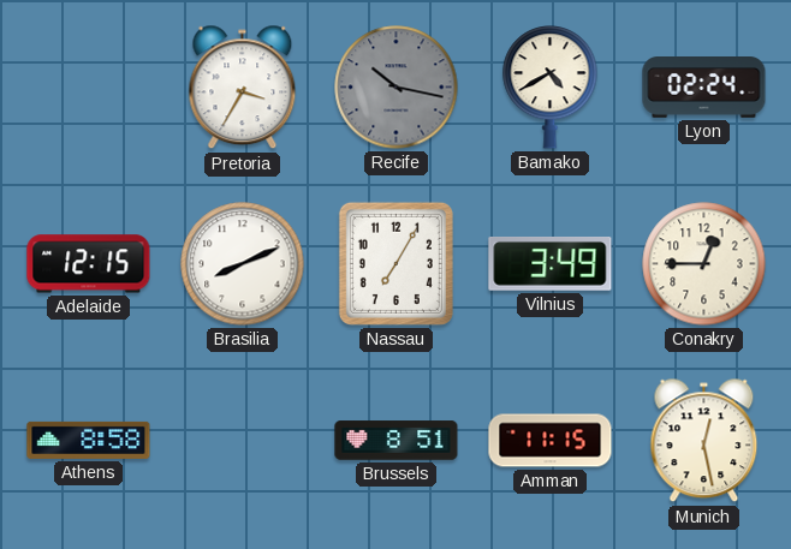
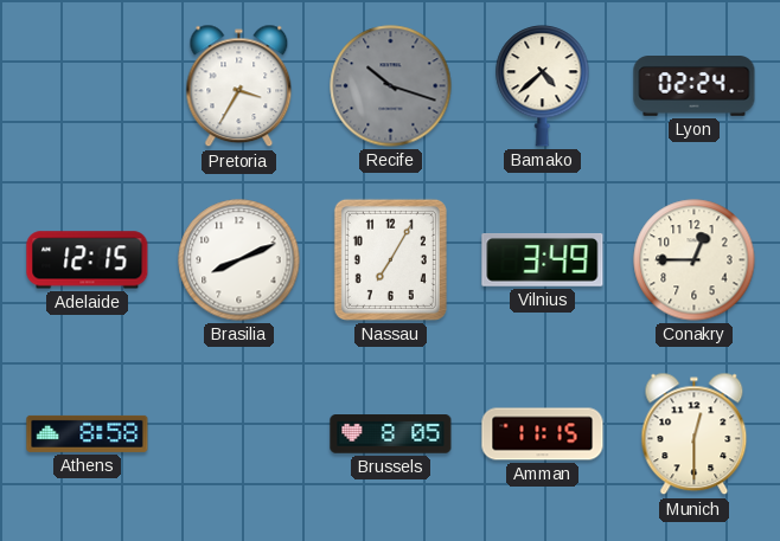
Recife: 10:17 -> 10:18
Bamako: 4:40 -> 4:38
Brussels: 8:51 -> 8:05
Munich: 12:28 -> 12:30
